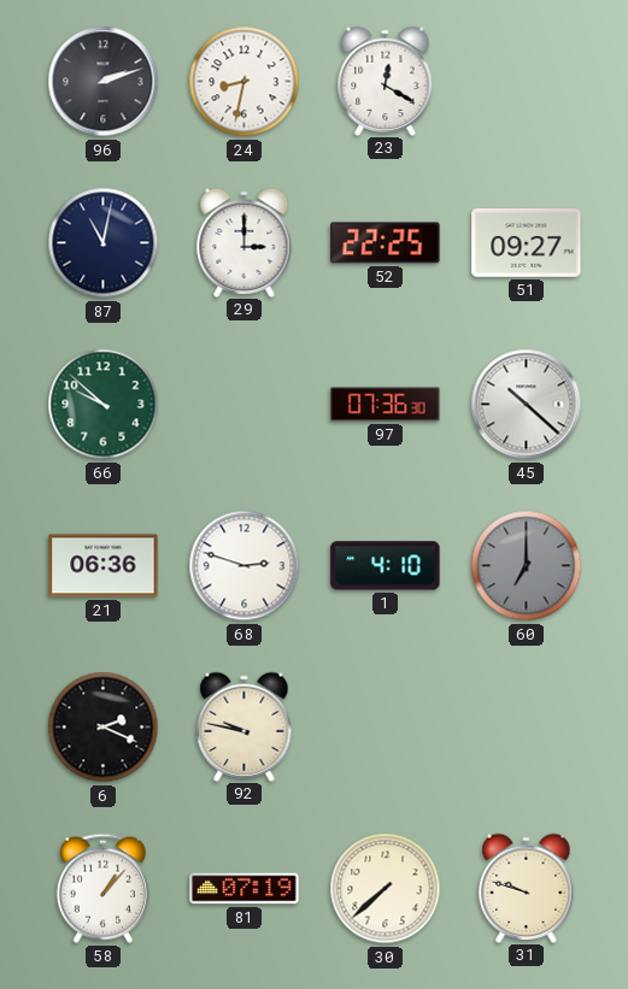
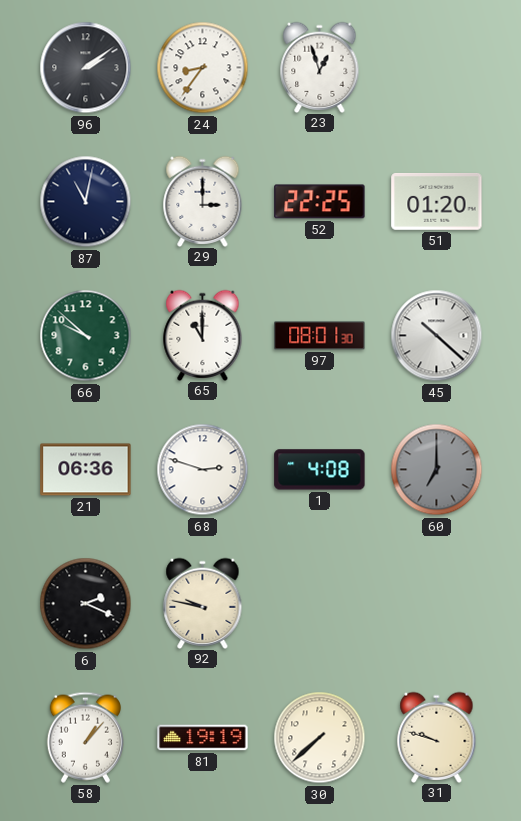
96: 2:12 -> 2:09
24: 8:32 -> 8:36
23: 12:20 -> 12:57
51: 09:27 -> 01:20
65: none -> 11:00
97: 07:36 -> 08:01
1: 4:10 -> 4:08
81: 07:19 -> 19:19
